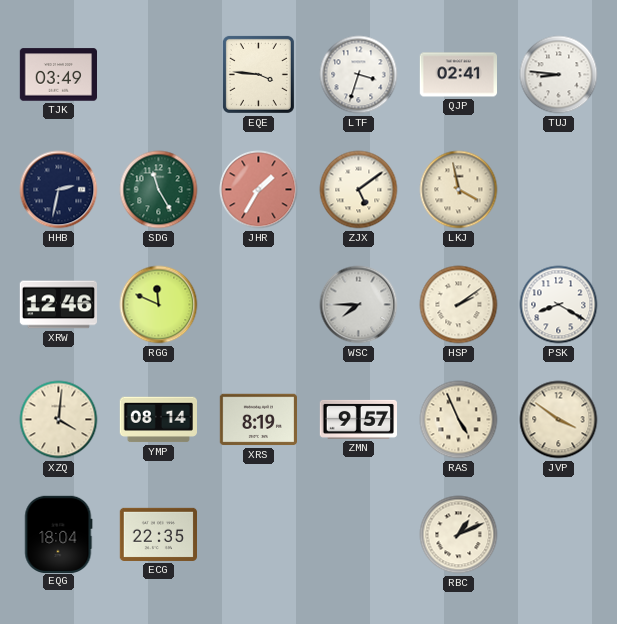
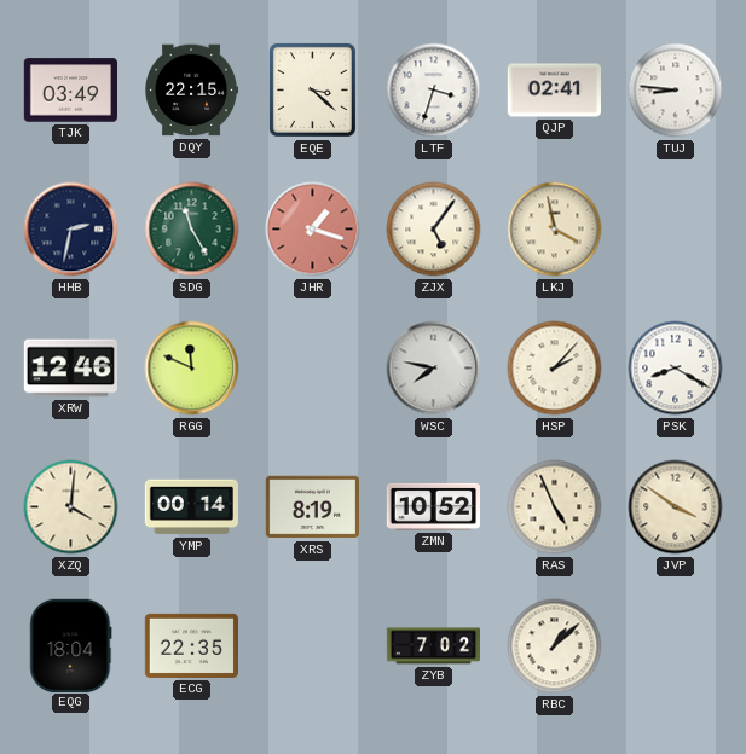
DQY: none -> 22:15
EQE: 3:46 -> 3:22
JHR: 1:35 -> 1:18
ZJX: 5:09 -> 5:06
WSC: 7:45 -> 7:47
HSP: 2:09 -> 2:07
YMP: 08:14 -> 00:14
ZMN: 9:57 -> 10:52
ZYB: none -> 7:02
RBC: 1:11 -> 1:08
